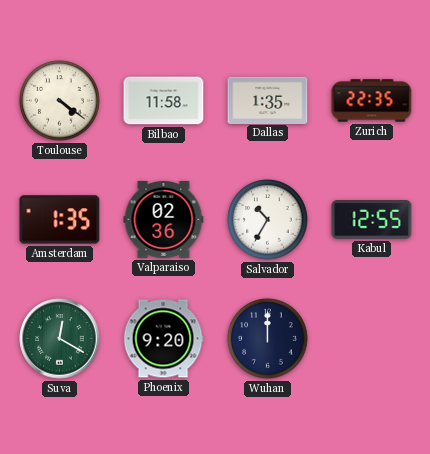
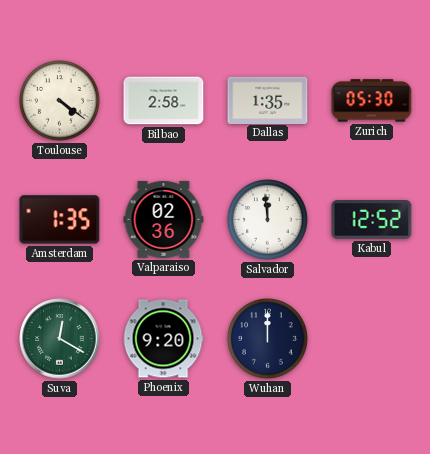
Bilbao: 11:58 -> 2:58
Zurich: 22:35 -> 05:30
Salvador: 10:35 -> 11:59
Kabul: 12:55 -> 12:52
